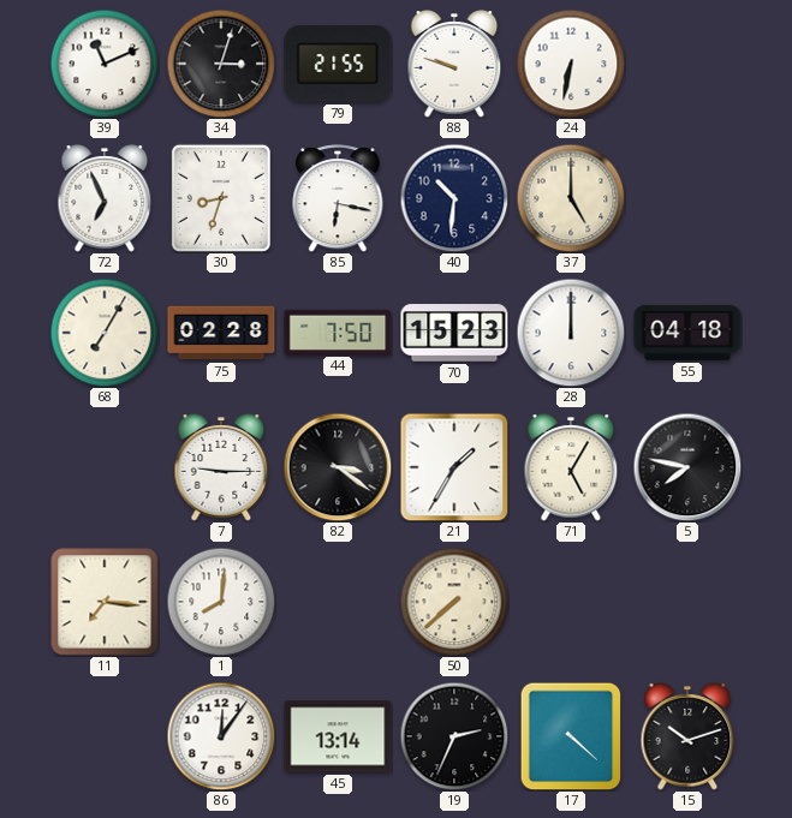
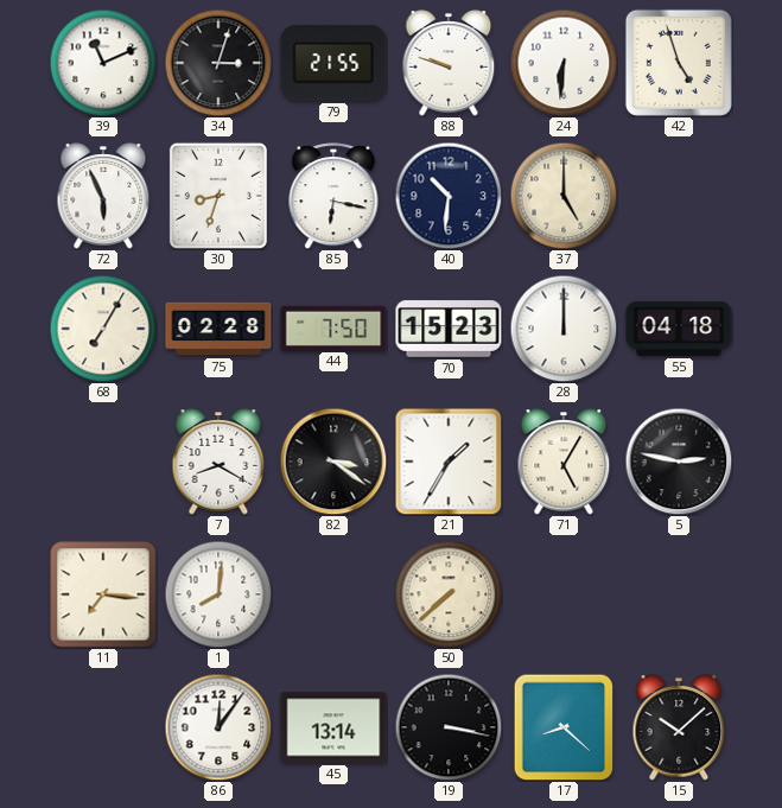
24: 6:32 -> 6:31
42: none -> 4:57
72: 6:56 -> 5:56
7: 9:15 -> 8:20
5: 7:47 -> 2:47
19: 2:34 -> 3:17
17: 4:22 -> 8:22
15: 10:12 -> 10:08
